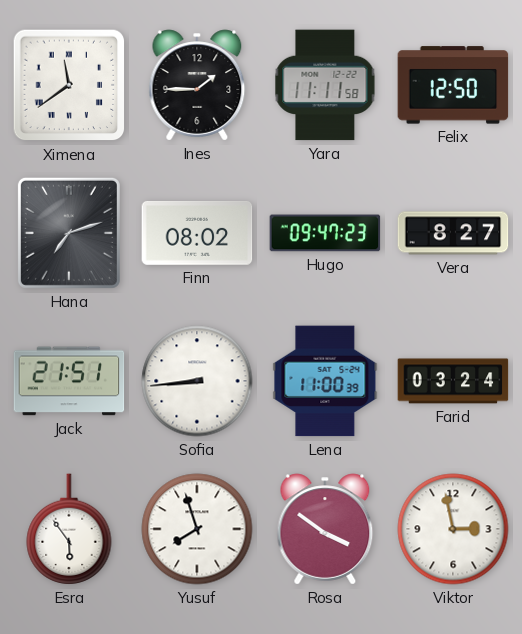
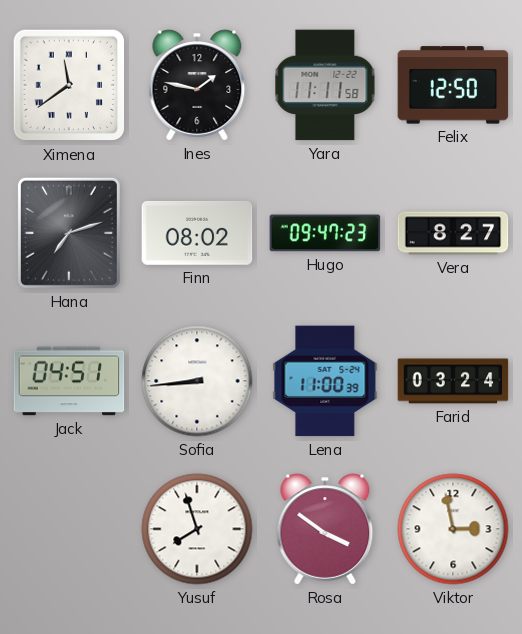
Ines: 1:45 -> 1:47
Jack: 21:51 -> 04:51
Esra: 5:54 -> none
